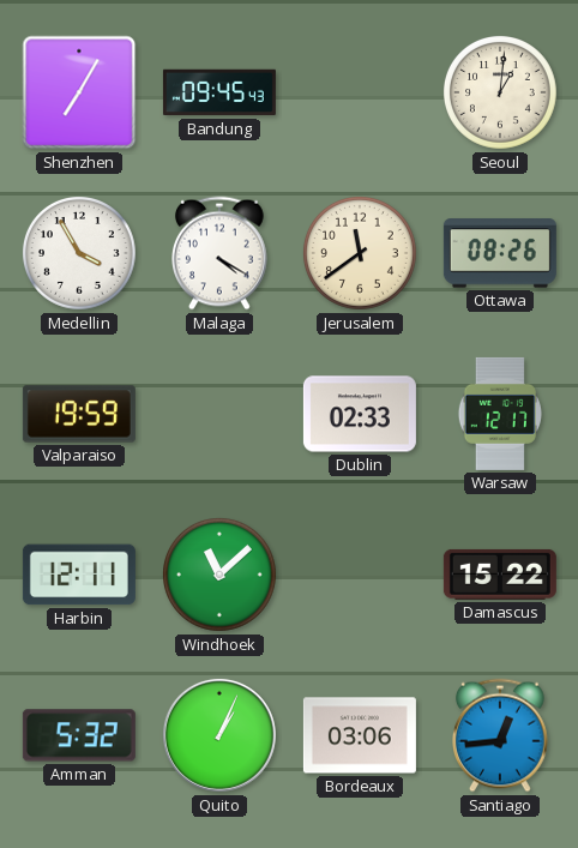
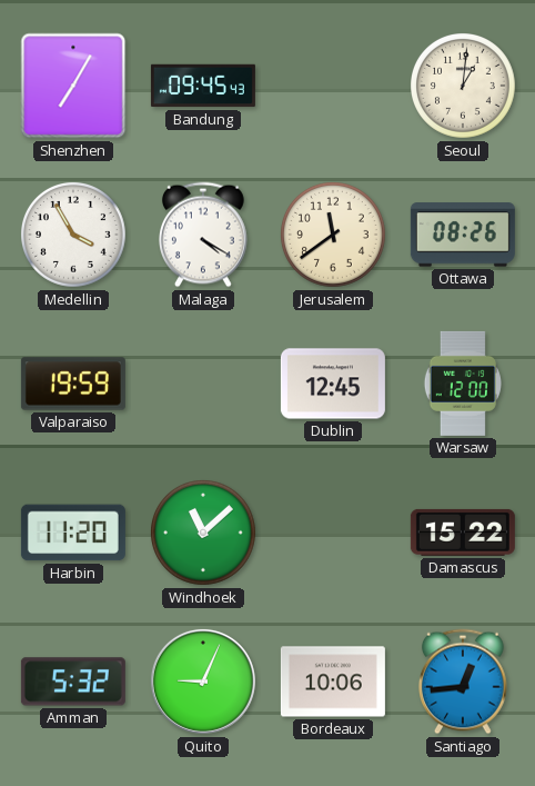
Dublin: 02:33 -> 12:45
Warsaw: 12:17 -> 12:00
Harbin: 12:11 -> 11:20
Quito: 1:04 -> 9:04
Bordeaux: 03:06 -> 10:06
